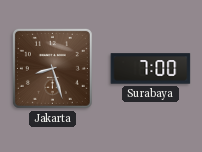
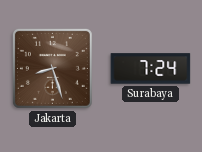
Surabaya: 7:00 -> 7:24
